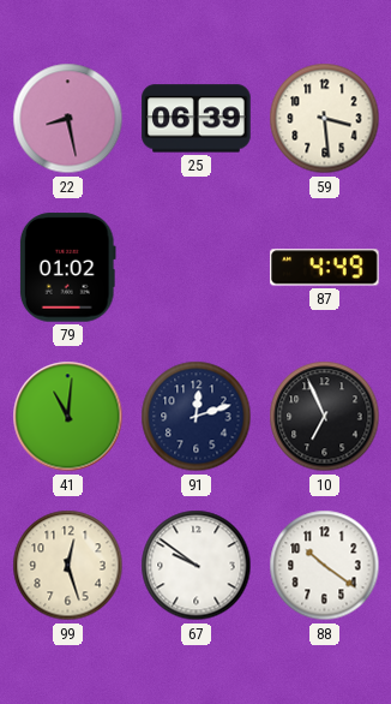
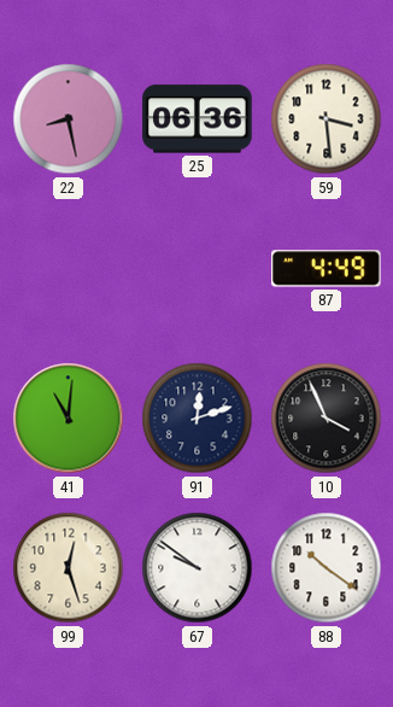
25: 06:39 -> 06:36
79: 01:02 -> none
10: 6:56 -> 3:56
